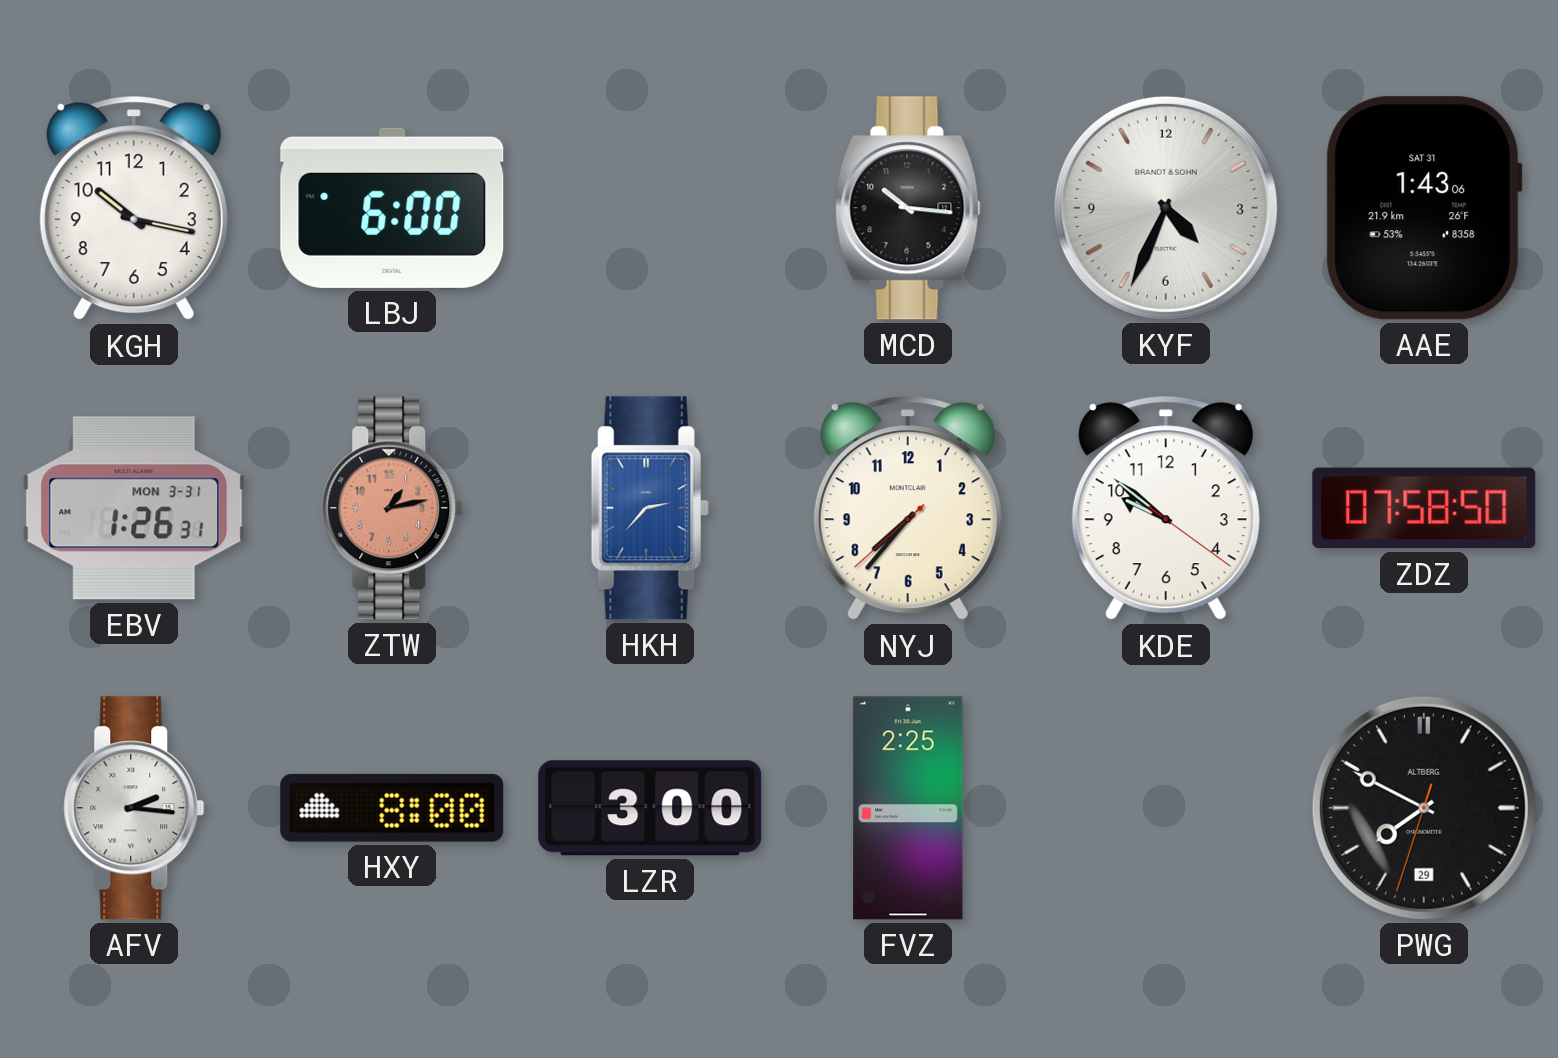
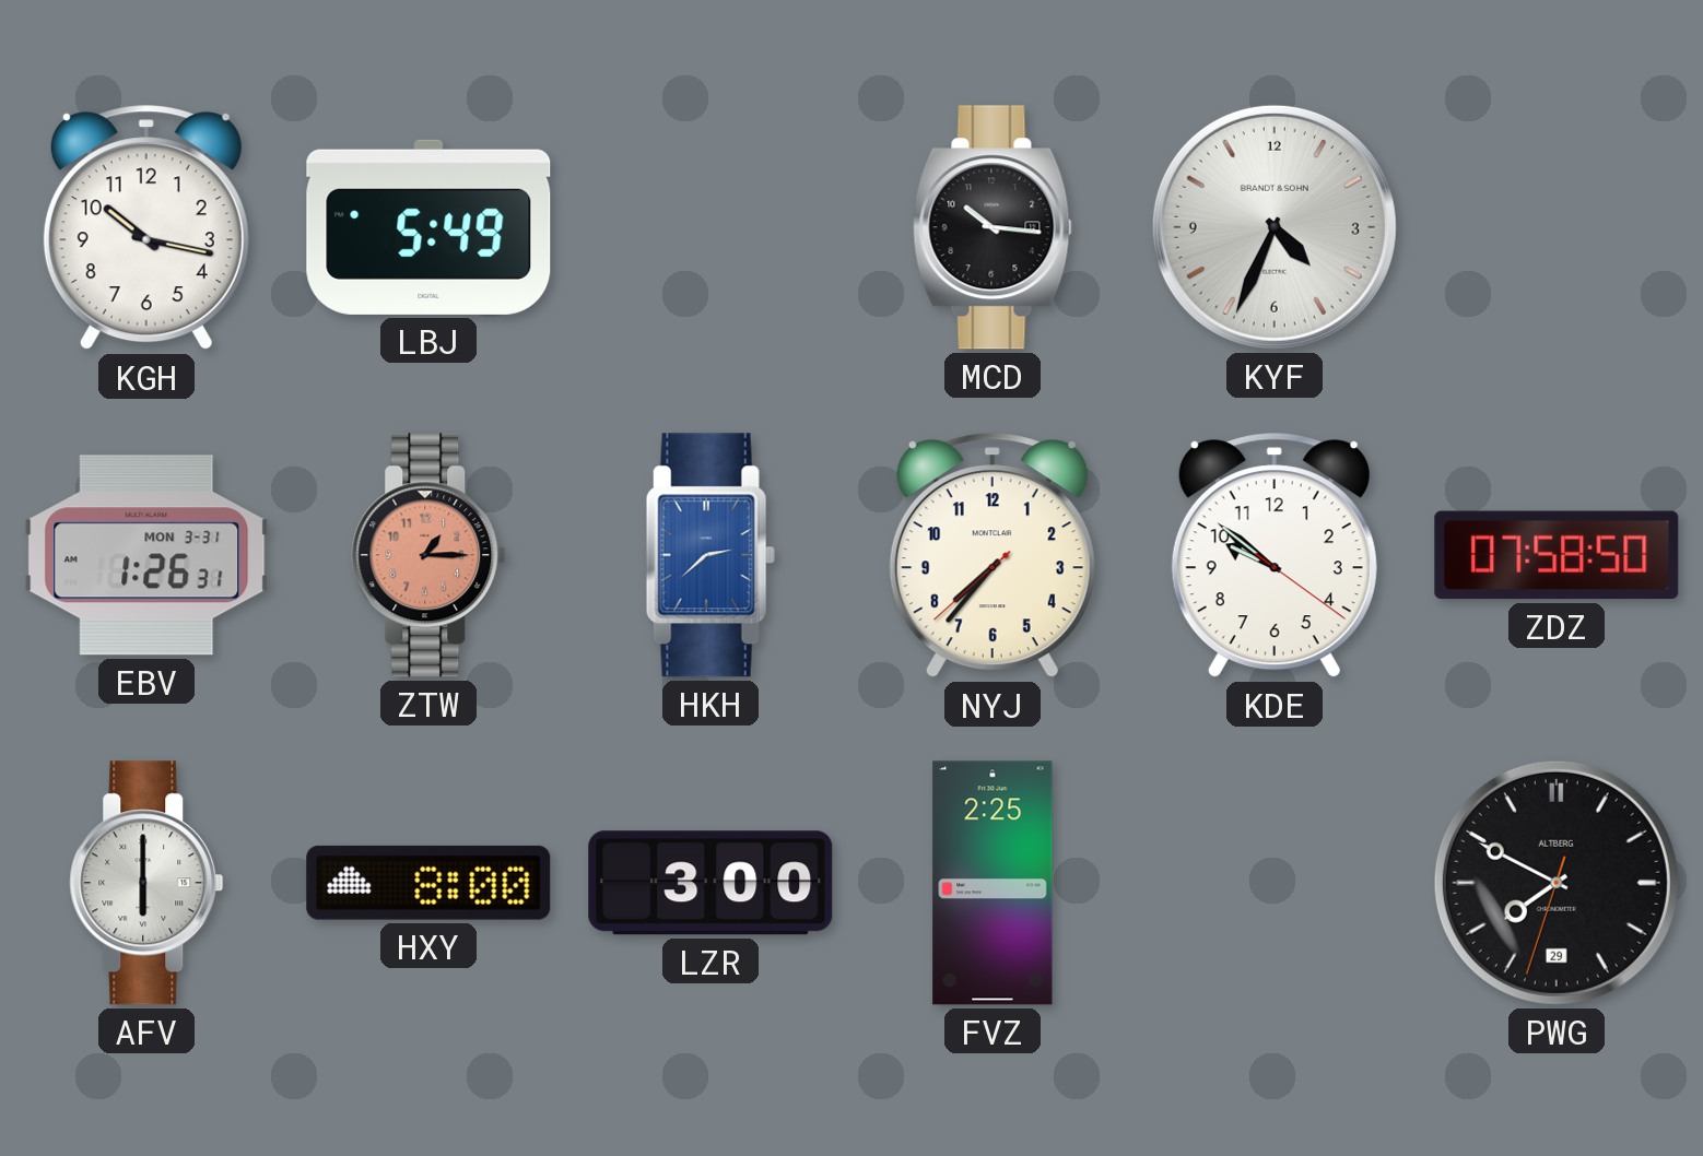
LBJ: 6:00 -> 5:49
AAE: 1:43 -> none
ZTW: 1:13 -> 1:15
HKH: 2:37 -> 2:38
AFV: 2:16 -> 6:00
